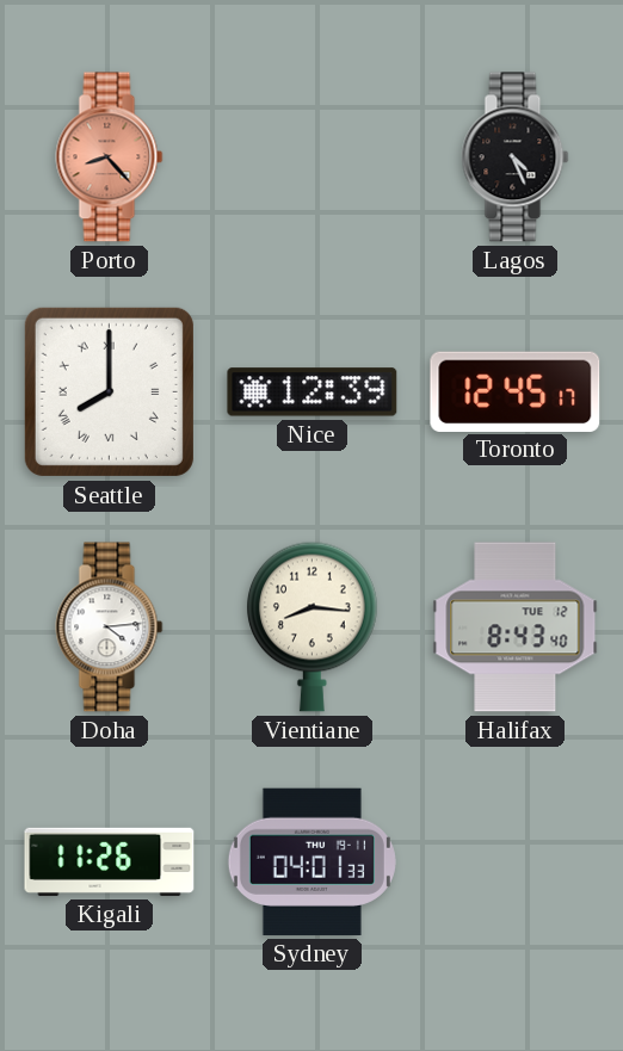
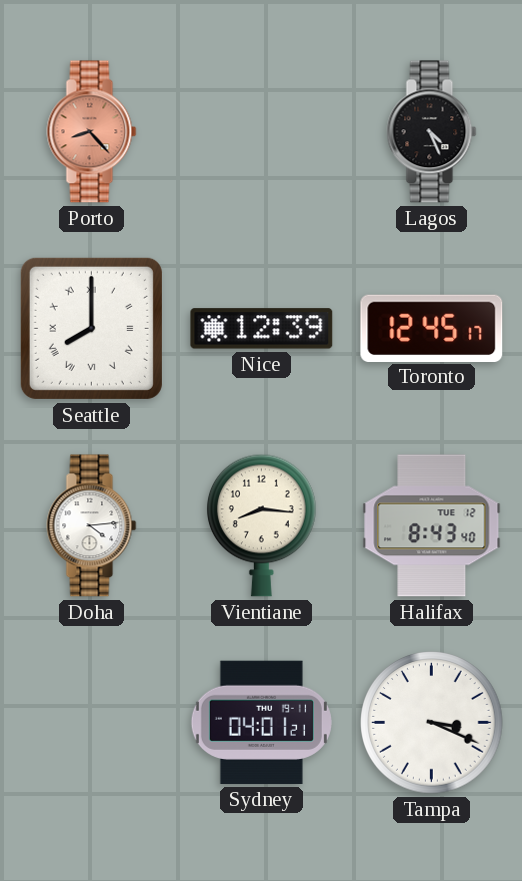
Kigali: 11:26 -> none
Sydney: 04:01:33 -> 04:01:21
Tampa: none -> 3:19
